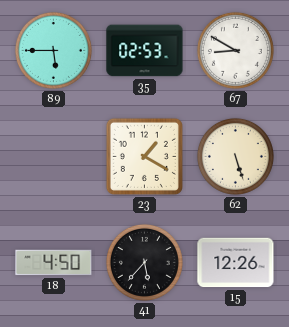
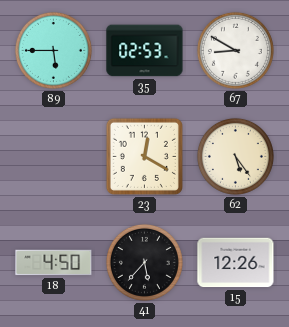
23: 1:20 -> 12:20
62: 5:27 -> 5:24
